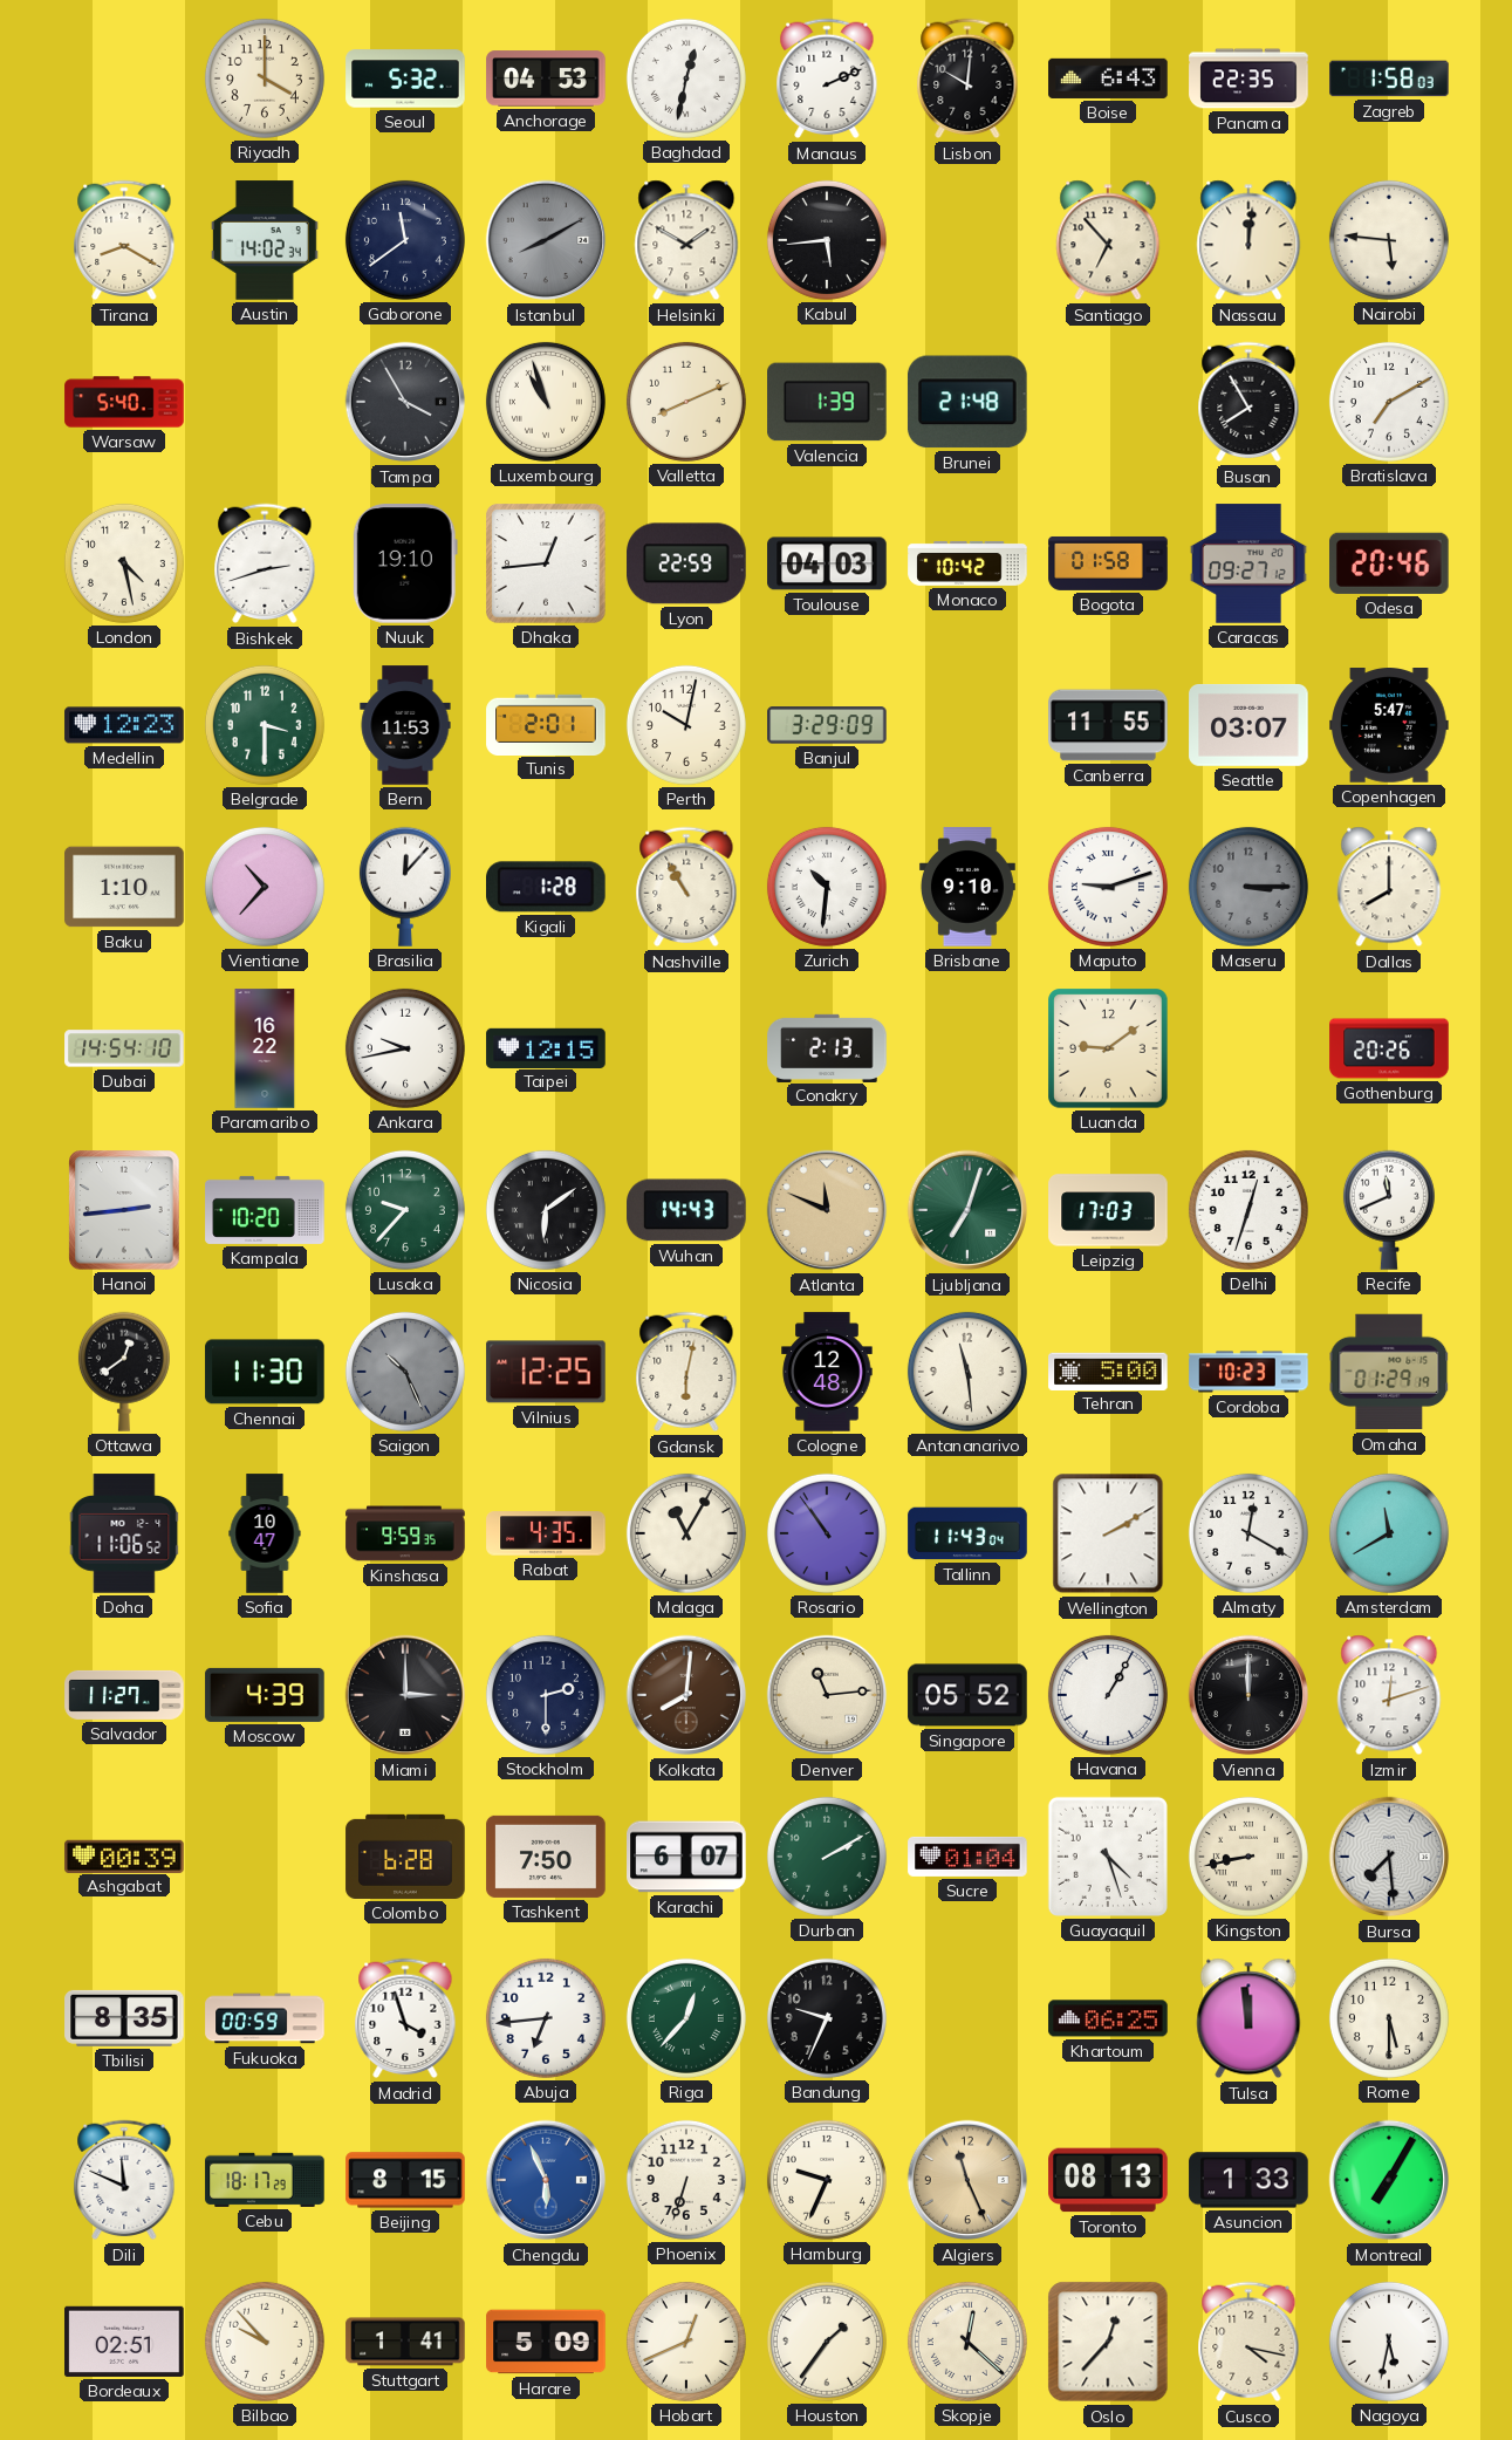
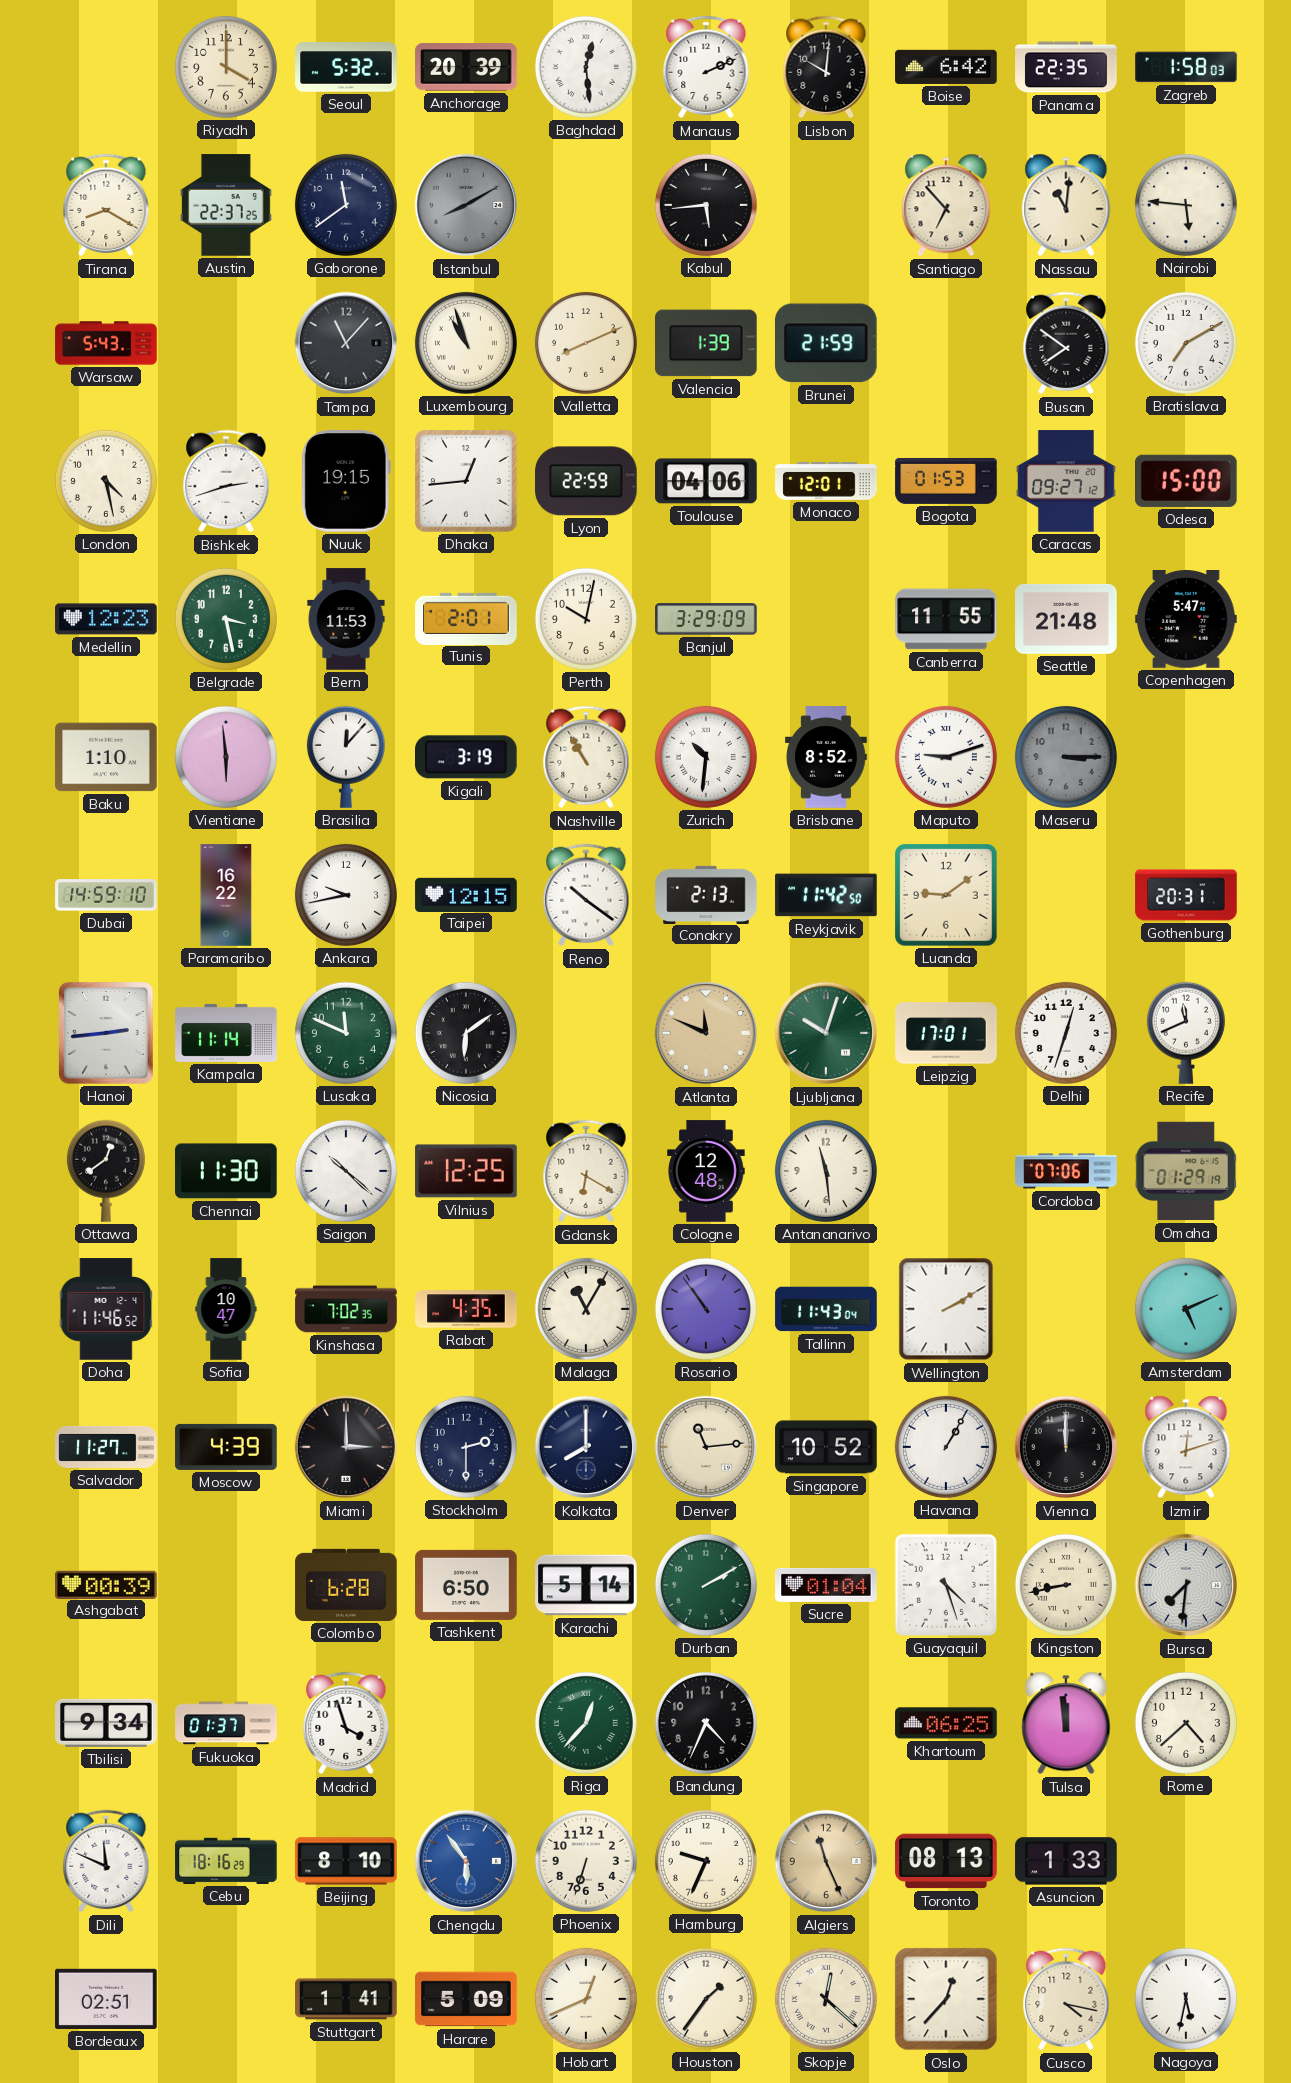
Anchorage: 04:53 -> 20:39
Baghdad: 12:32 -> 12:29
Boise: 6:43 -> 6:42
Austin: 14:02 -> 22:37
Helsinki: 1:50 -> none
Nassau: 12:01 -> 11:01
Warsaw: 5:40 -> 5:43
Tampa: 3:55 -> 11:07
Brunei: 21:48 -> 21:59
Busan: 7:55 -> 7:51
Nuuk: 19:10 -> 19:15
Toulouse: 04:03 -> 04:06
Monaco: 10:42 -> 12:01
Bogota: 01:58 -> 01:53
Odesa: 20:46 -> 15:00
Belgrade: 3:30 -> 3:28
Seattle: 03:07 -> 21:48
Vientiane: 10:37 -> 5:59
Kigali: 1:28 -> 3:19
Brisbane: 9:10 -> 8:52
Dallas: 8:00 -> none
Dubai: 14:54 -> 14:59
Reno: none -> 10:21
Reykjavik: none -> 11:42
Gothenburg: 20:26 -> 20:31
Kampala: 10:20 -> 11:14
Lusaka: 9:37 -> 11:49
Wuhan: 14:43 -> none
Ljubljana: 7:03 -> 10:03
Leipzig: 17:03 -> 17:01
Saigon: 10:26 -> 10:22
Saigon dial: grey -> white
Gdansk: 6:02 -> 6:20
Tehran: 5:00 -> none
Cordoba: 10:23 -> 07:06
Doha: 11:06 -> 11:46
Kinshasa: 9:59 -> 7:02
Almaty: 12:20 -> none
Amsterdam: 11:40 -> 5:11
Kolkata: 8:01 -> 8:00
Kolkata dial: brown -> navy
Singapore: 05:52 -> 10:52
Tashkent: 7:50 -> 6:50
Karachi: 6:07 -> 5:14
Bursa: 7:29 -> 7:31
Tbilisi: 8:35 -> 9:34
Fukuoka: 00:59 -> 01:37
Abuja: 6:44 -> none
Bandung: 9:34 -> 4:34
Rome: 5:30 -> 4:38
Cebu: 18:17 -> 18:16
Beijing: 8:15 -> 8:10
Chengdu: 5:56 -> 5:54
Montreal: 7:05 -> none
Bilbao: 9:53 -> none
